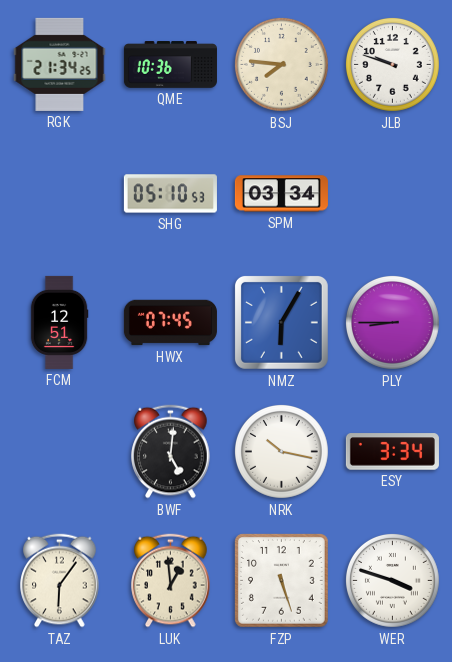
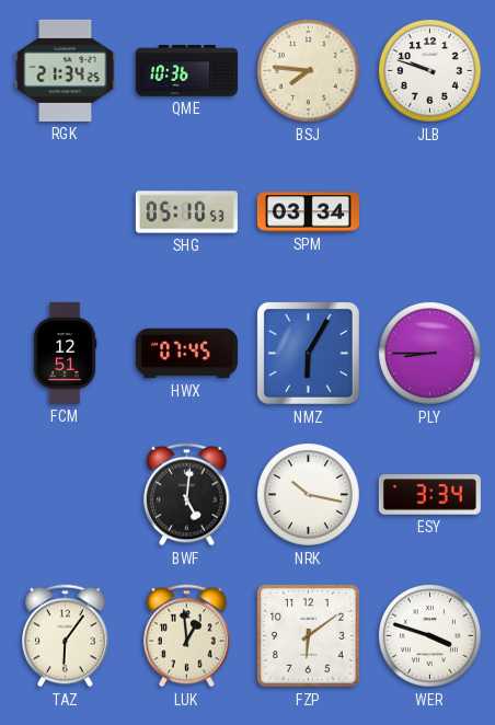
FZP: 5:27 -> 6:09
